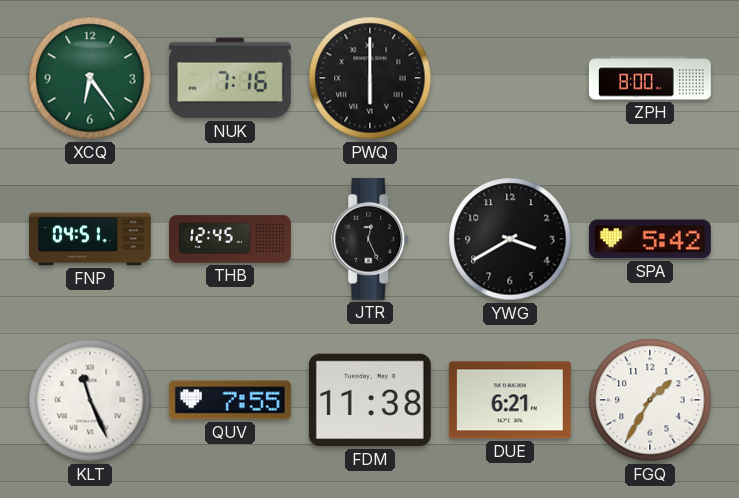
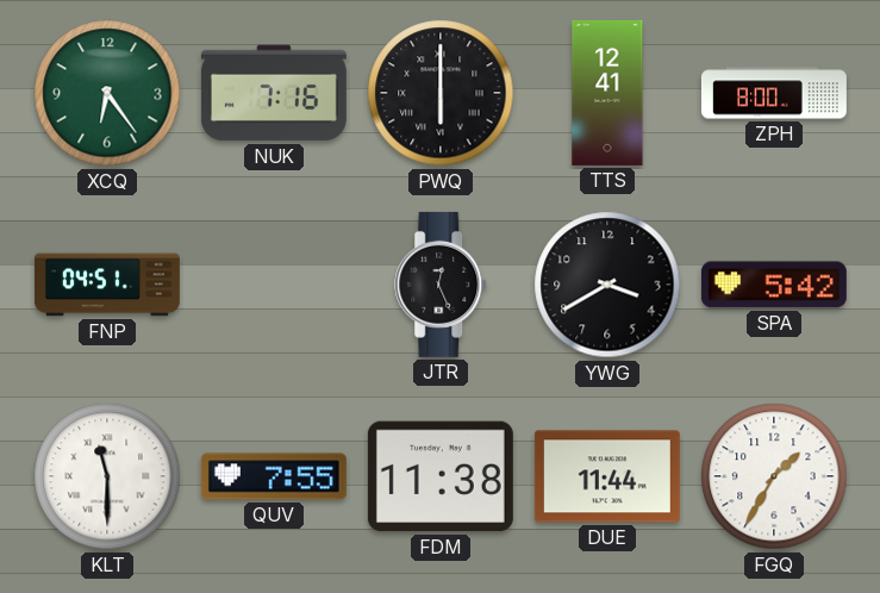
TTS: none -> 12:41
THB: 12:45 -> none
KLT: 11:26 -> 11:30
DUE: 6:21 -> 11:44
